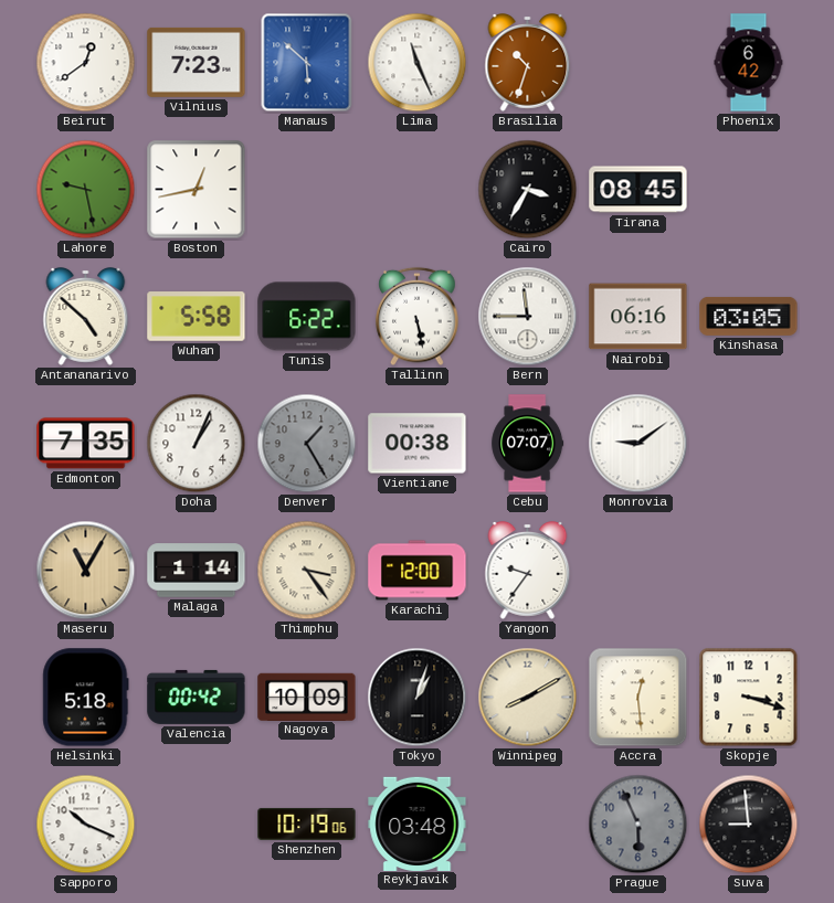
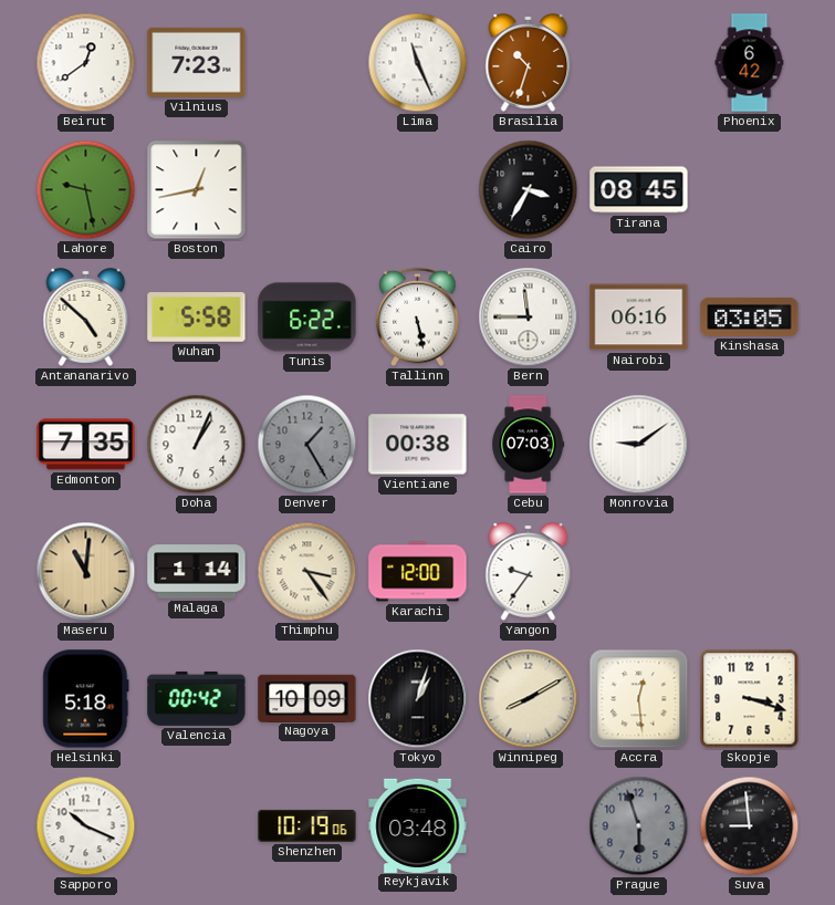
Manaus: 5:52 -> none
Cebu: 07:07 -> 07:03
Maseru: 11:05 -> 11:01
Prague: 5:56 -> 5:57
